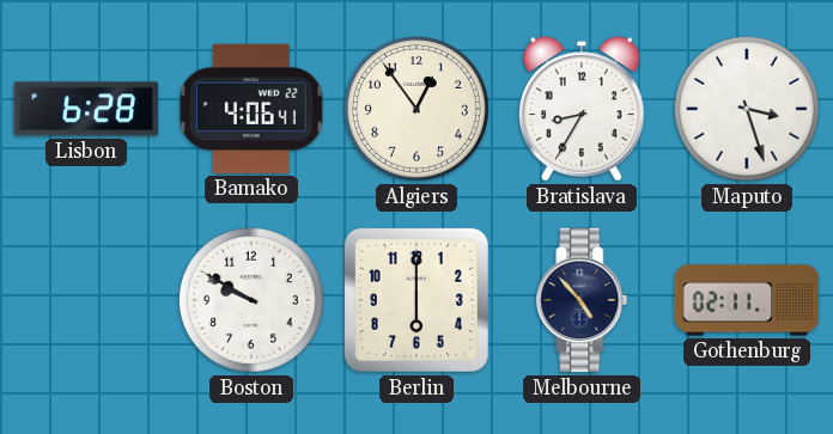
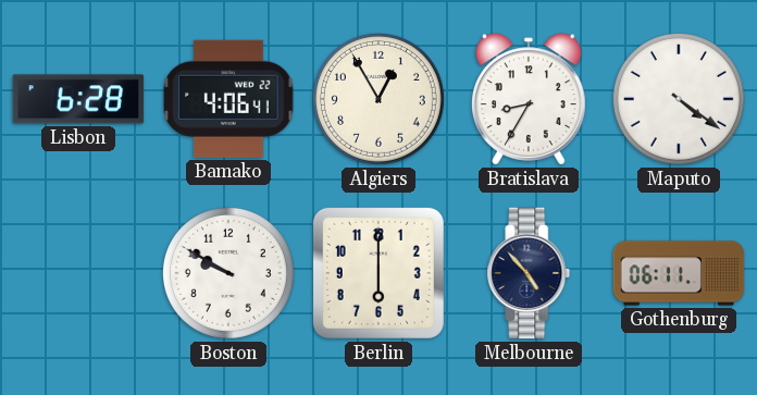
Algiers: 12:54 -> 12:55
Maputo: 3:27 -> 4:21
Gothenburg: 02:11 -> 06:11
